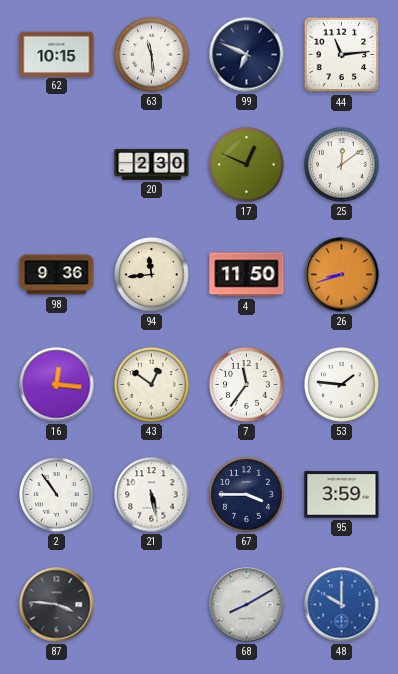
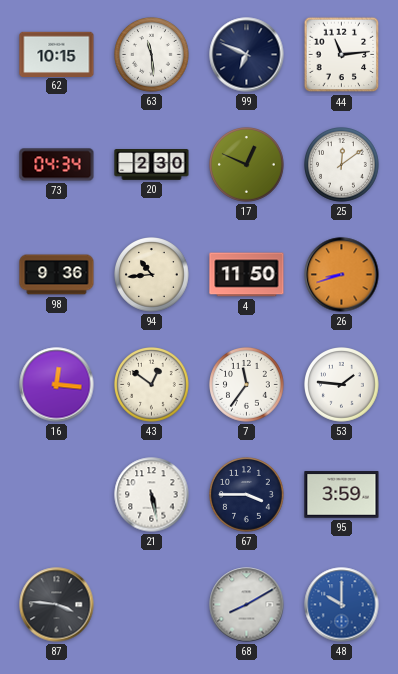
73: none -> 04:34
94: 11:44 -> 10:44
2: 10:54 -> none
